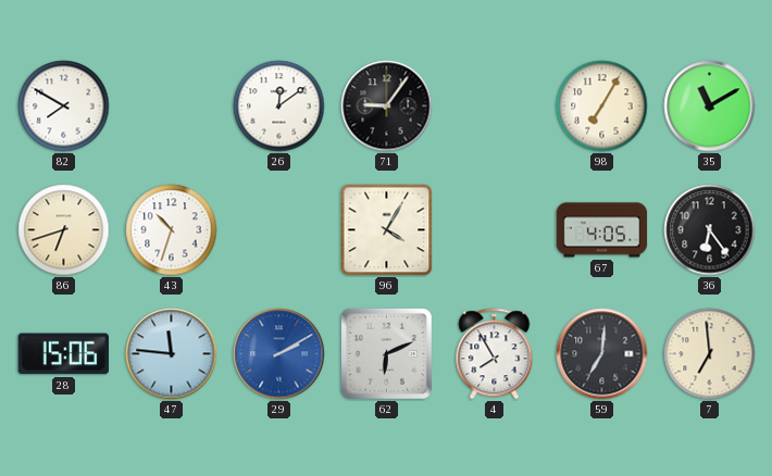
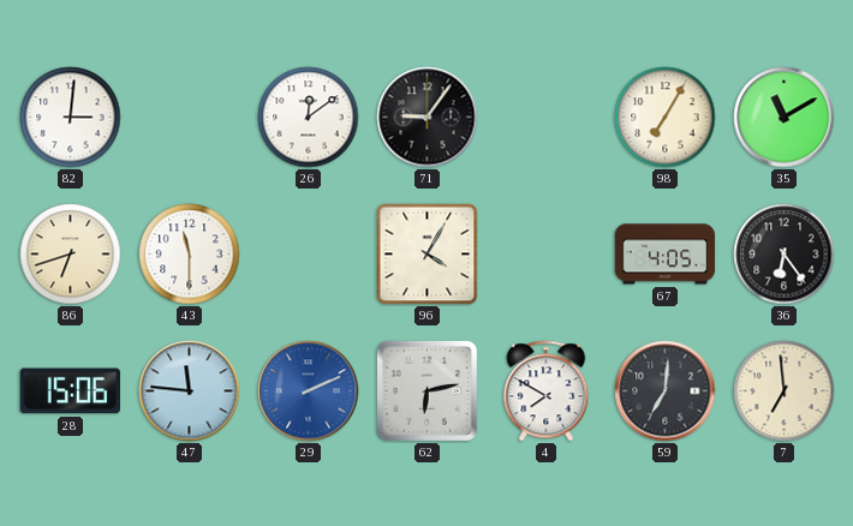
82: 7:50 -> 3:01
43: 10:33 -> 11:30
29: 2:10 -> 2:11
62: 6:11 -> 6:13
4: 7:55 -> 7:50
